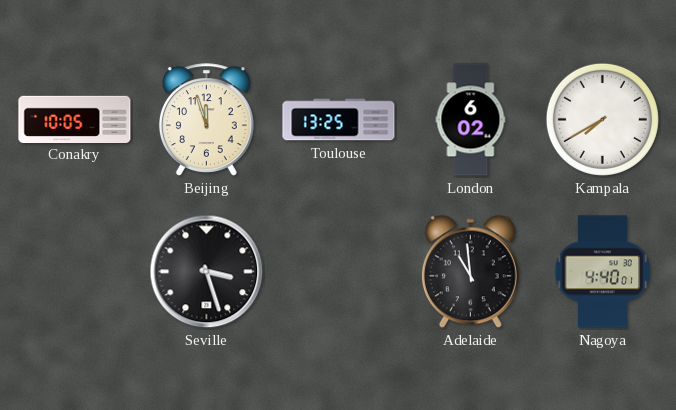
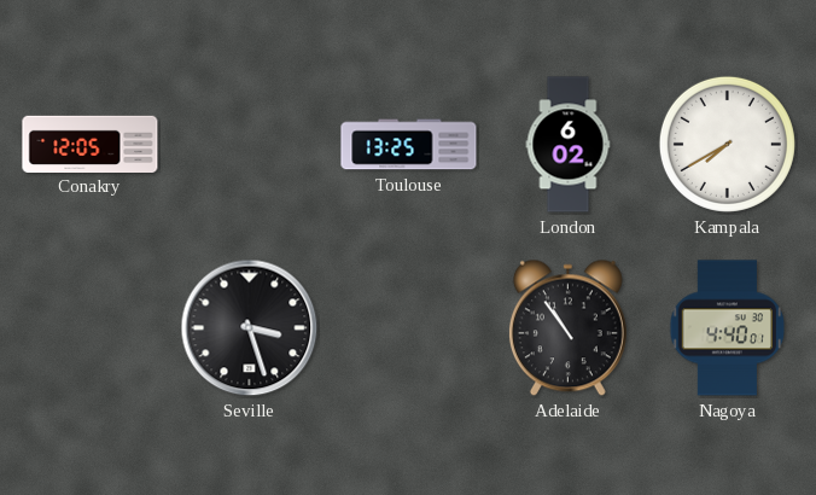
Conakry: 10:05 -> 12:05
Beijing: 11:57 -> none
Adelaide: 10:59 -> 10:54
